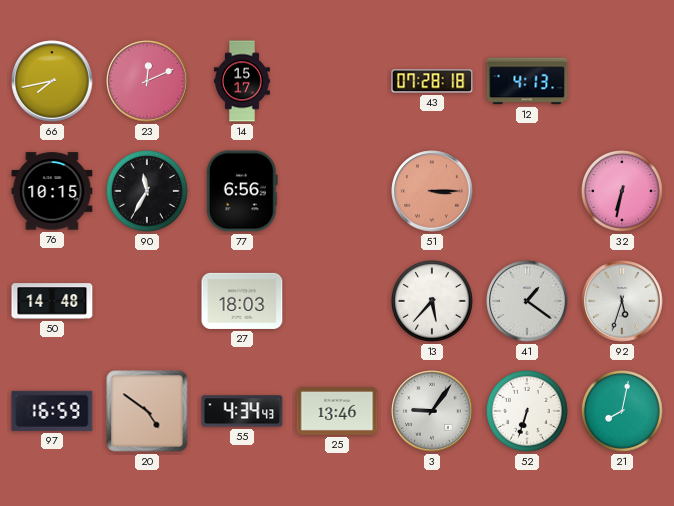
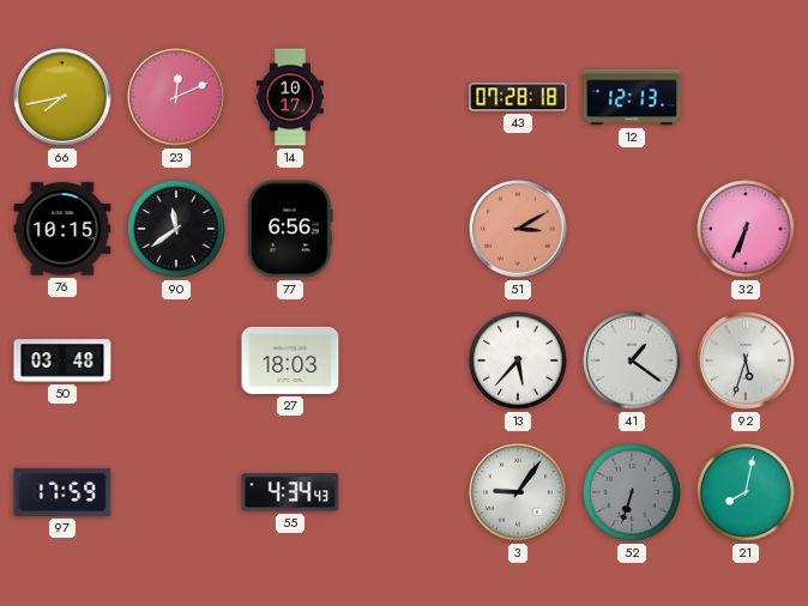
14: 15:17 -> 10:17
12: 4:13 -> 12:13
90: 11:35 -> 11:39
51: 3:15 -> 3:10
32: 6:32 -> 6:34
50: 14:48 -> 03:48
97: 16:59 -> 17:59
20: 4:51 -> none
25: 13:46 -> none
52 dial: white -> grey
